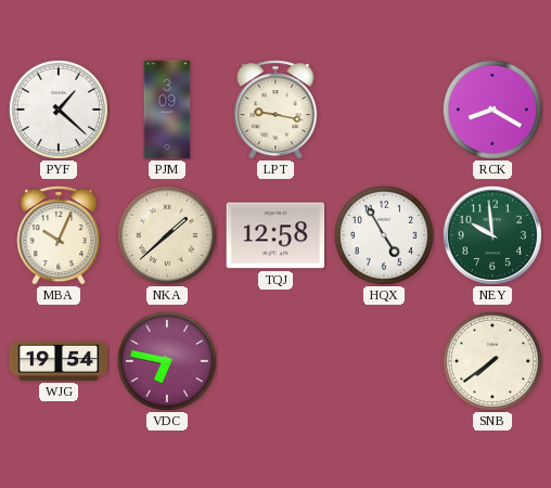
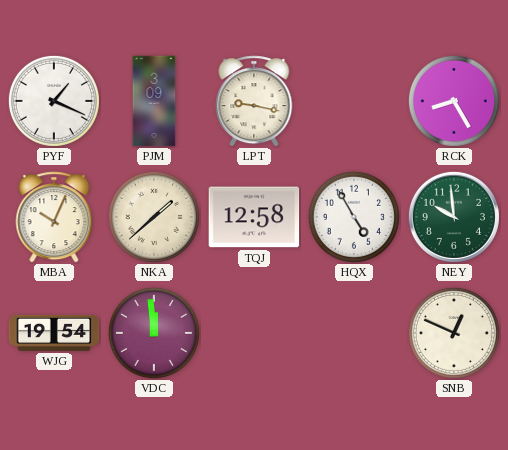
PYF: 1:22 -> 1:19
RCK: 8:20 -> 8:25
VDC: 6:47 -> 11:59
SNB: 7:39 -> 12:49
